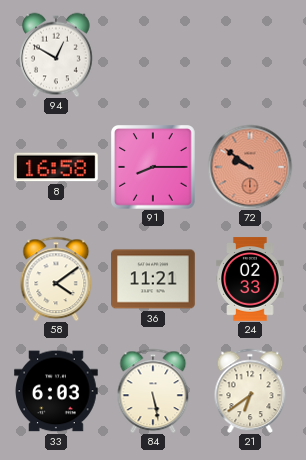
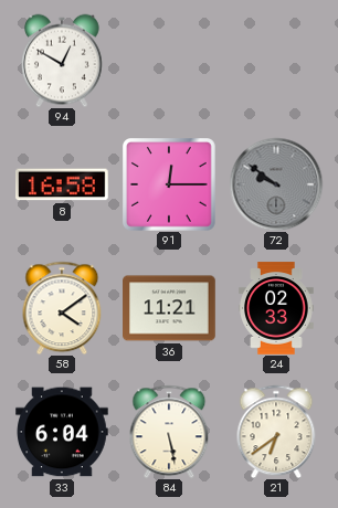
91: 8:15 -> 12:15
72 dial: salmon -> grey
33: 6:03 -> 6:04
